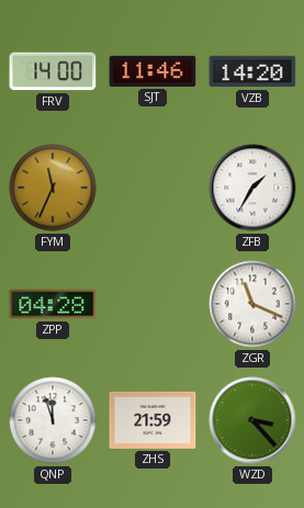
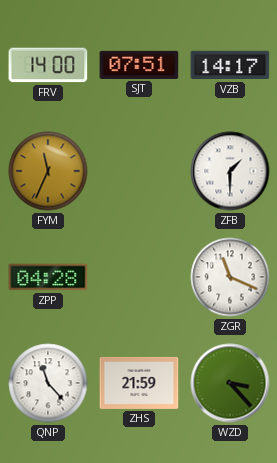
SJT: 11:46 -> 07:51
VZB: 14:20 -> 14:17
ZFB: 1:35 -> 1:30
QNP: 11:57 -> 11:23
